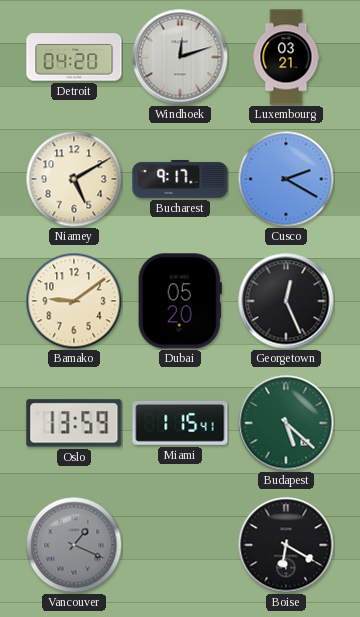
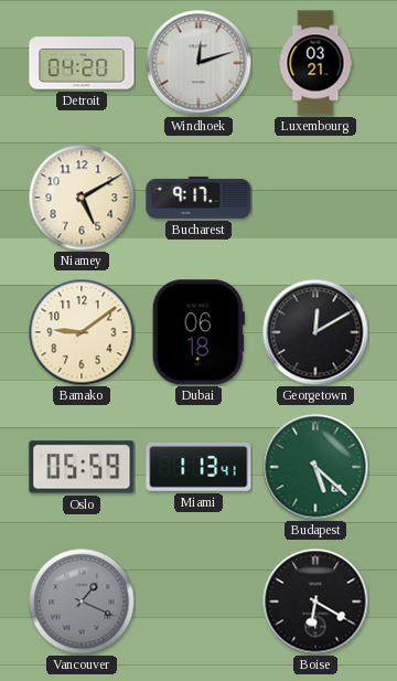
Cusco: 2:20 -> none
Dubai: 05:20 -> 06:18
Georgetown: 12:26 -> 12:10
Oslo: 13:59 -> 05:59
Miami: 1:15 -> 1:13
